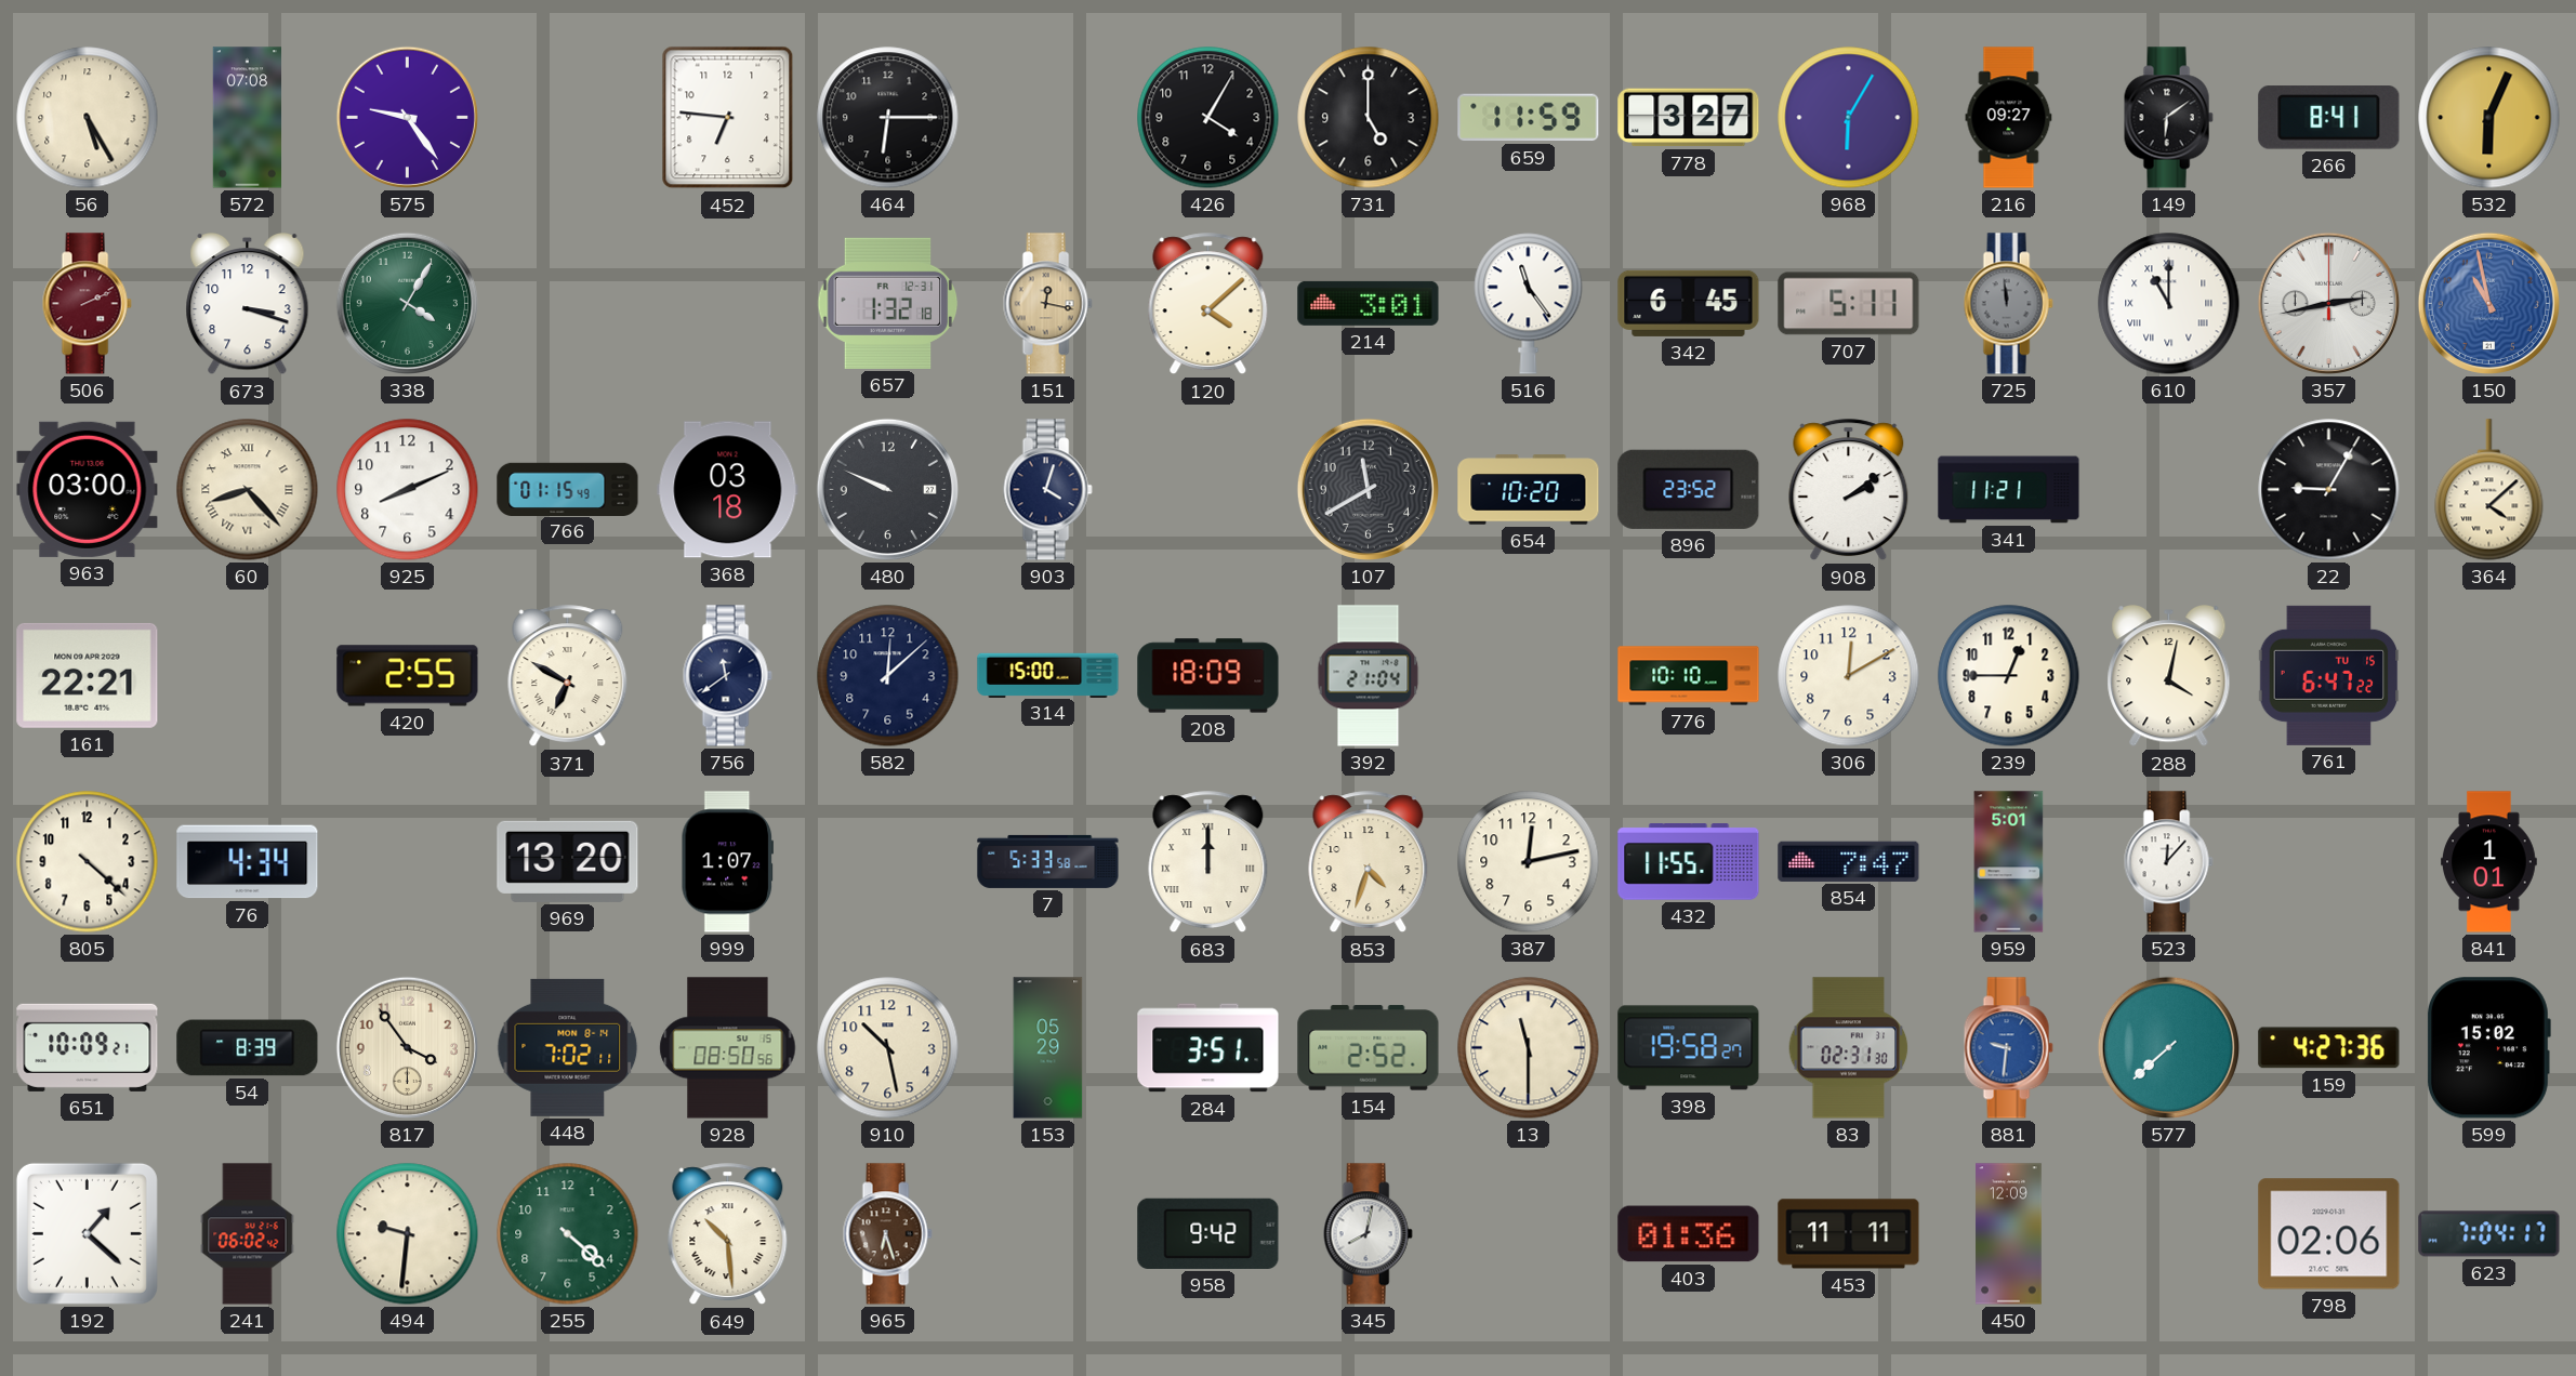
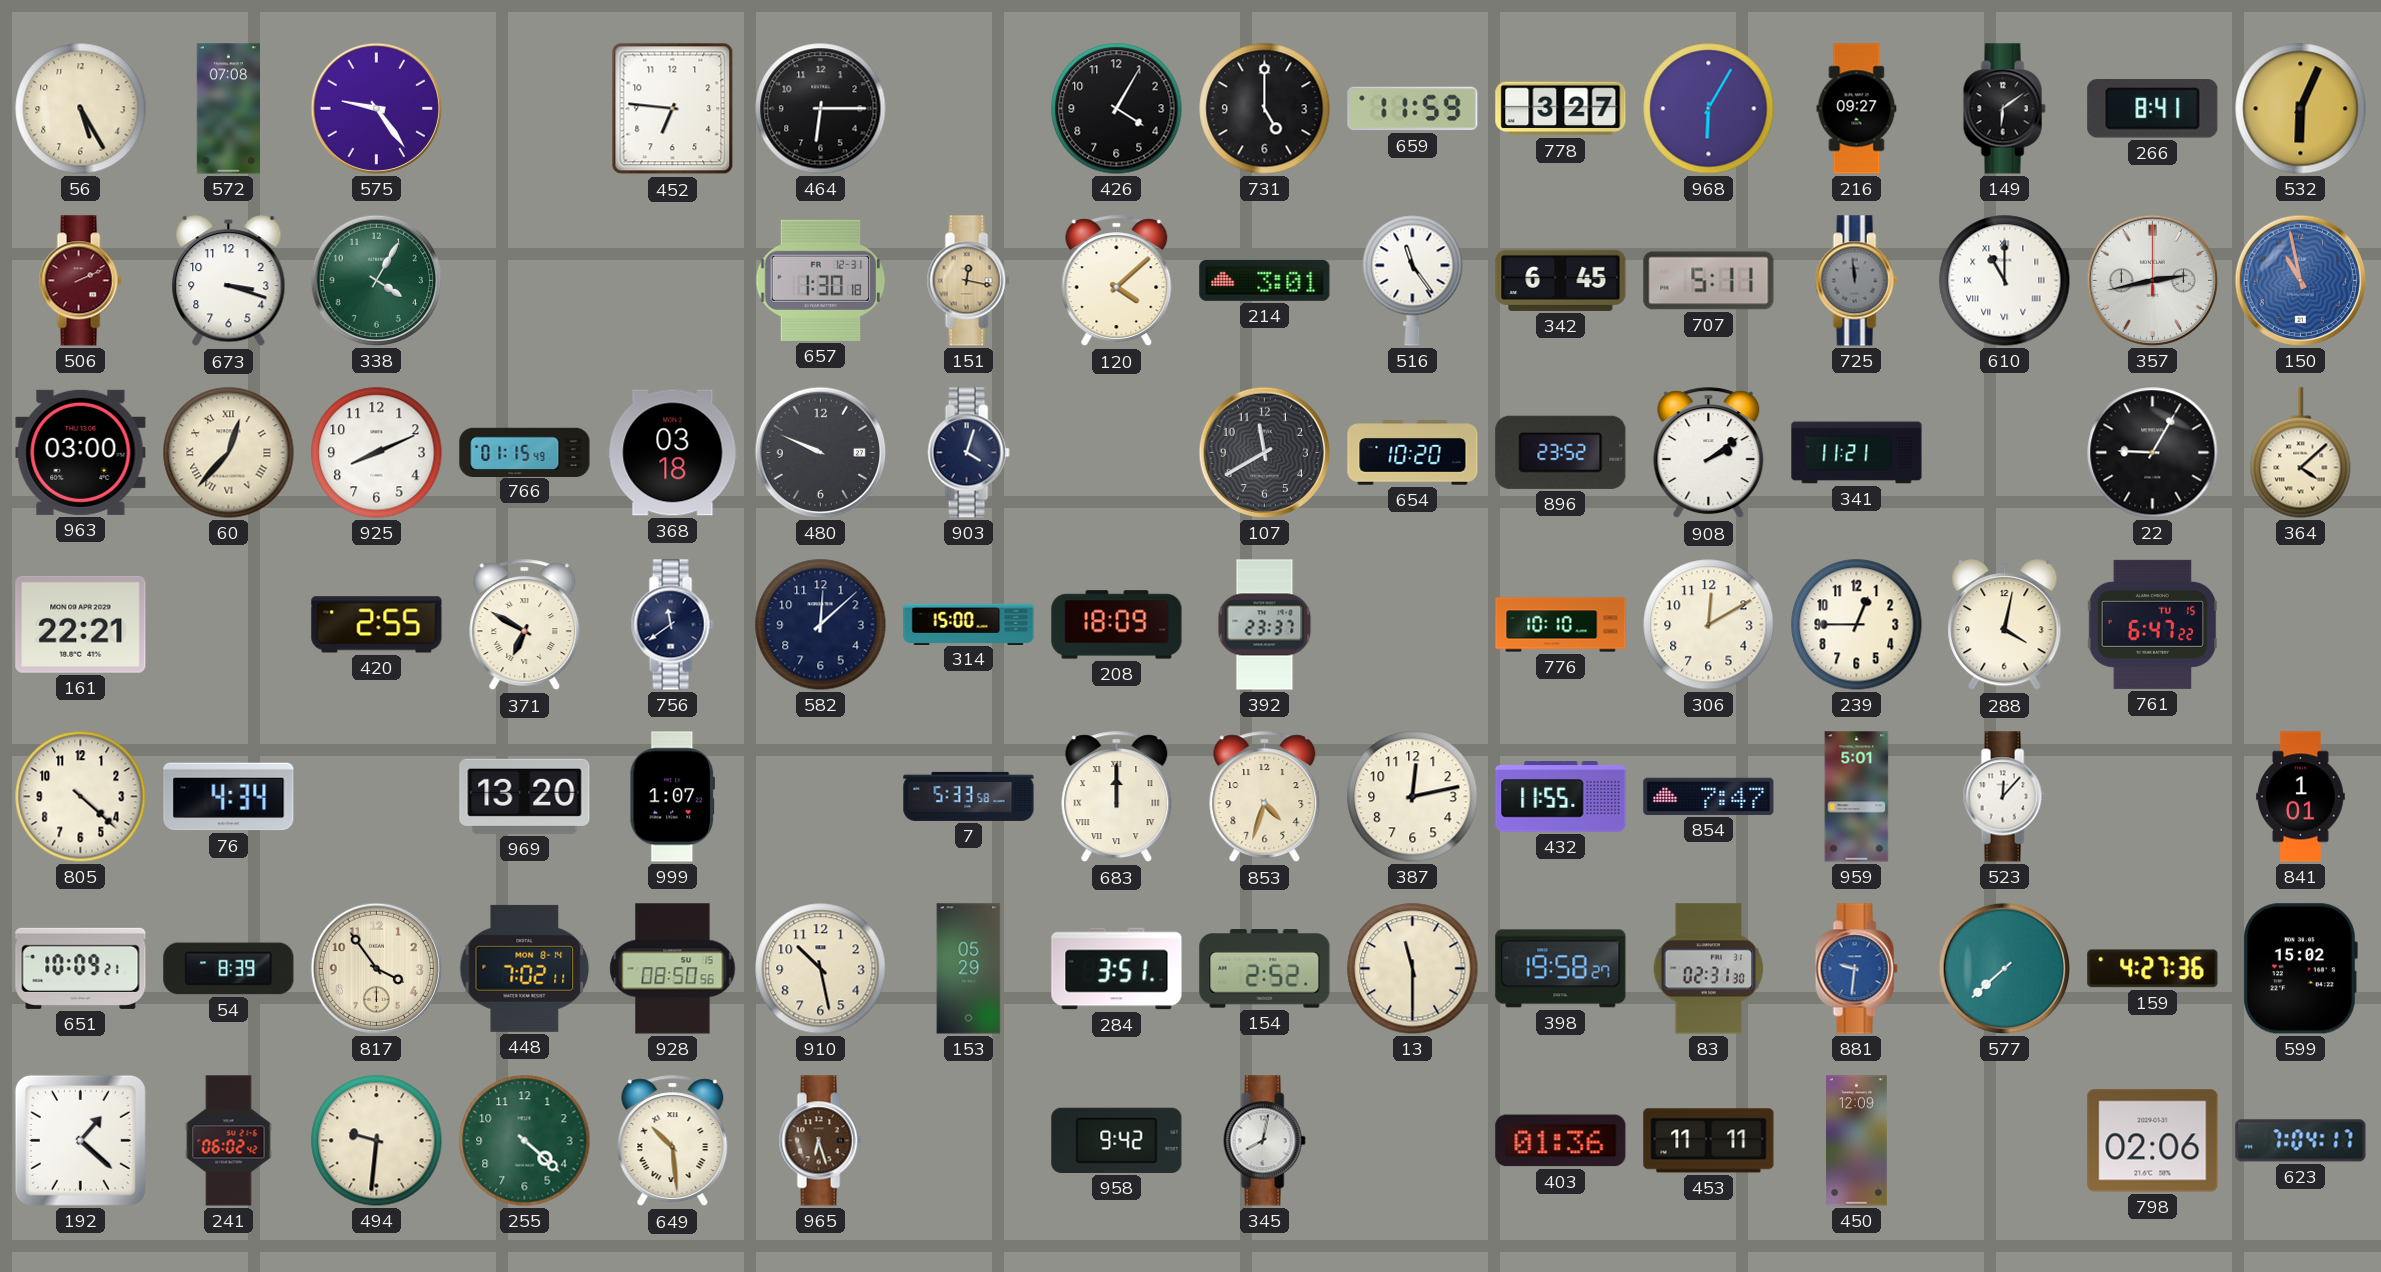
657: 1:32 -> 1:30
60: 8:23 -> 12:37
392: 21:04 -> 23:37
